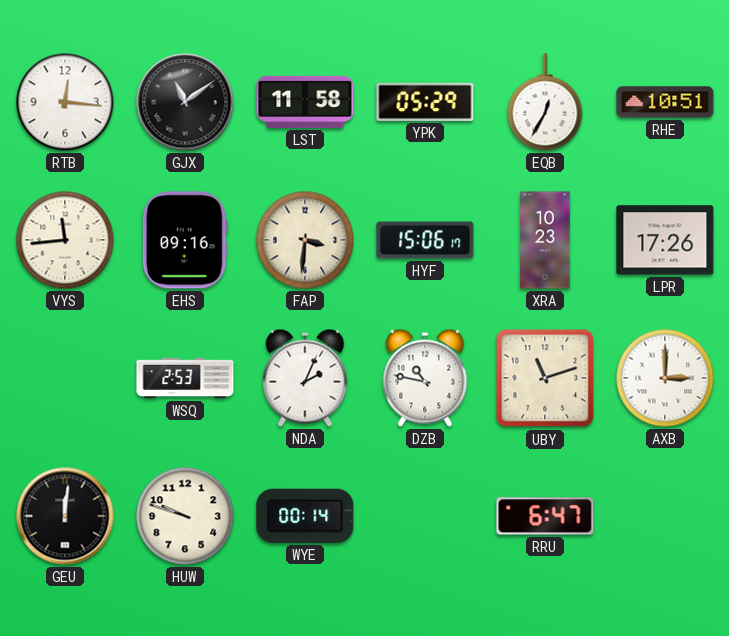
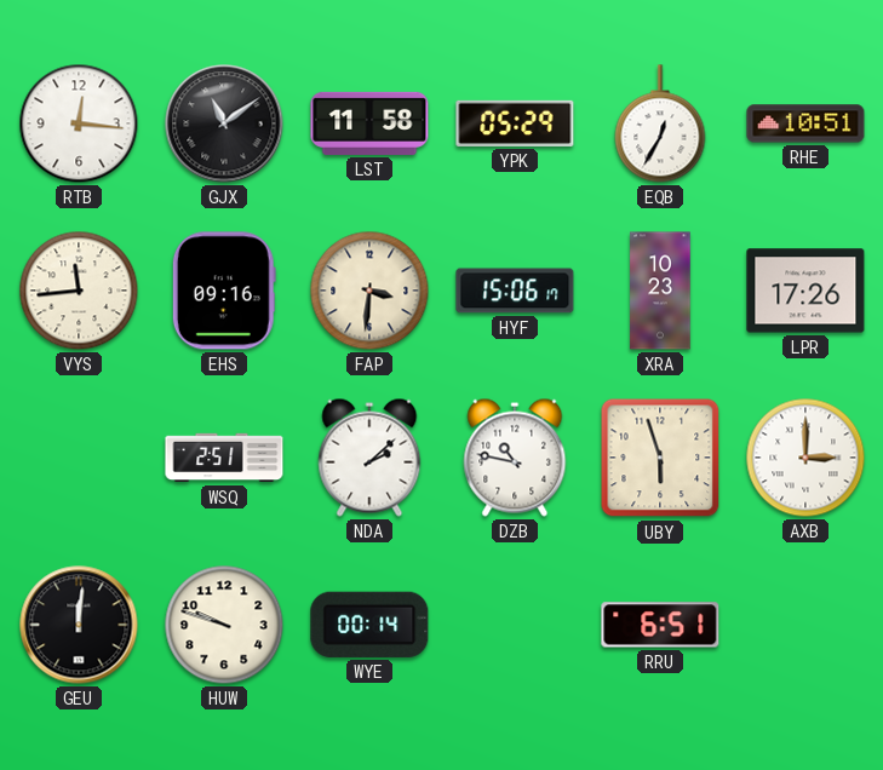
WSQ: 2:53 -> 2:51
NDA: 2:04 -> 2:08
UBY: 11:12 -> 5:57
RRU: 6:47 -> 6:51
